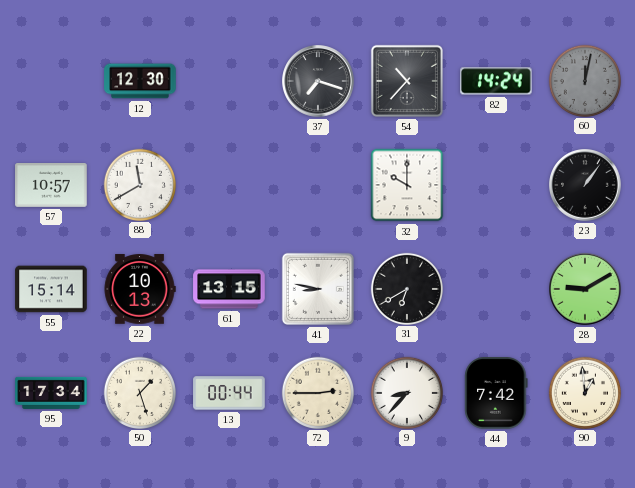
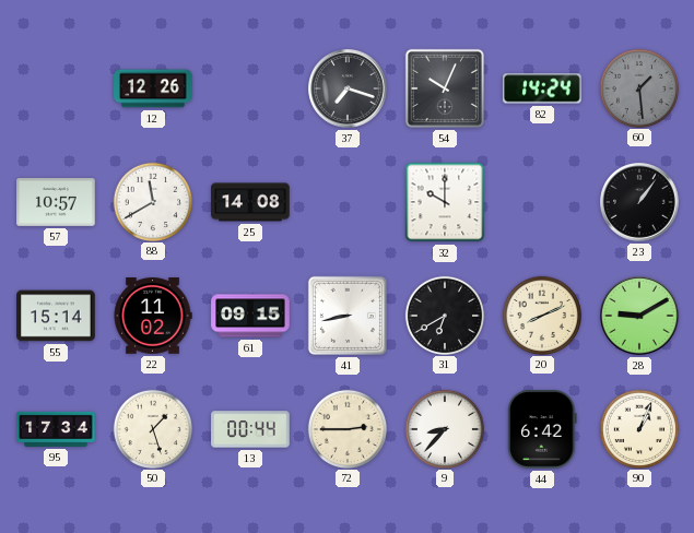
12: 12:30 -> 12:26
54: 10:37 -> 10:04
60: 12:02 -> 1:29
25: none -> 14:08
22: 10:13 -> 11:02
61: 13:15 -> 09:15
41: 8:47 -> 8:43
20: none -> 8:11
44: 7:42 -> 6:42
90: 12:59 -> 1:04
